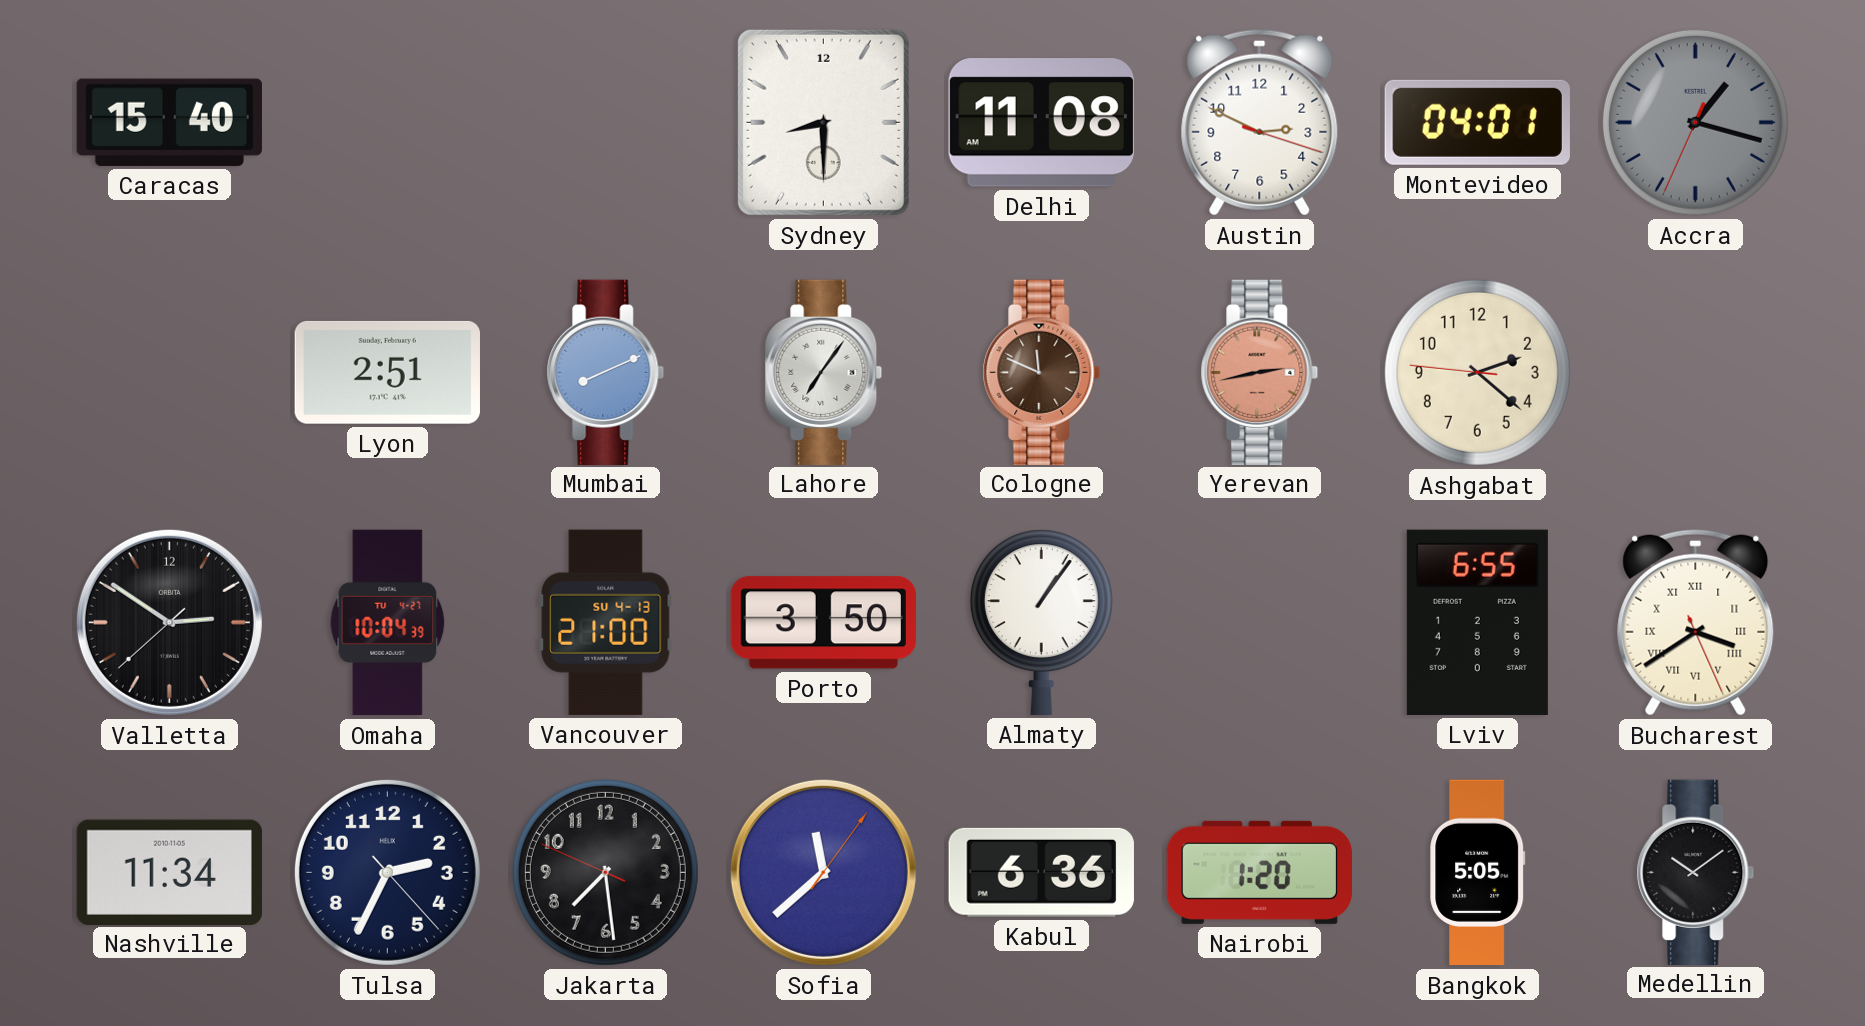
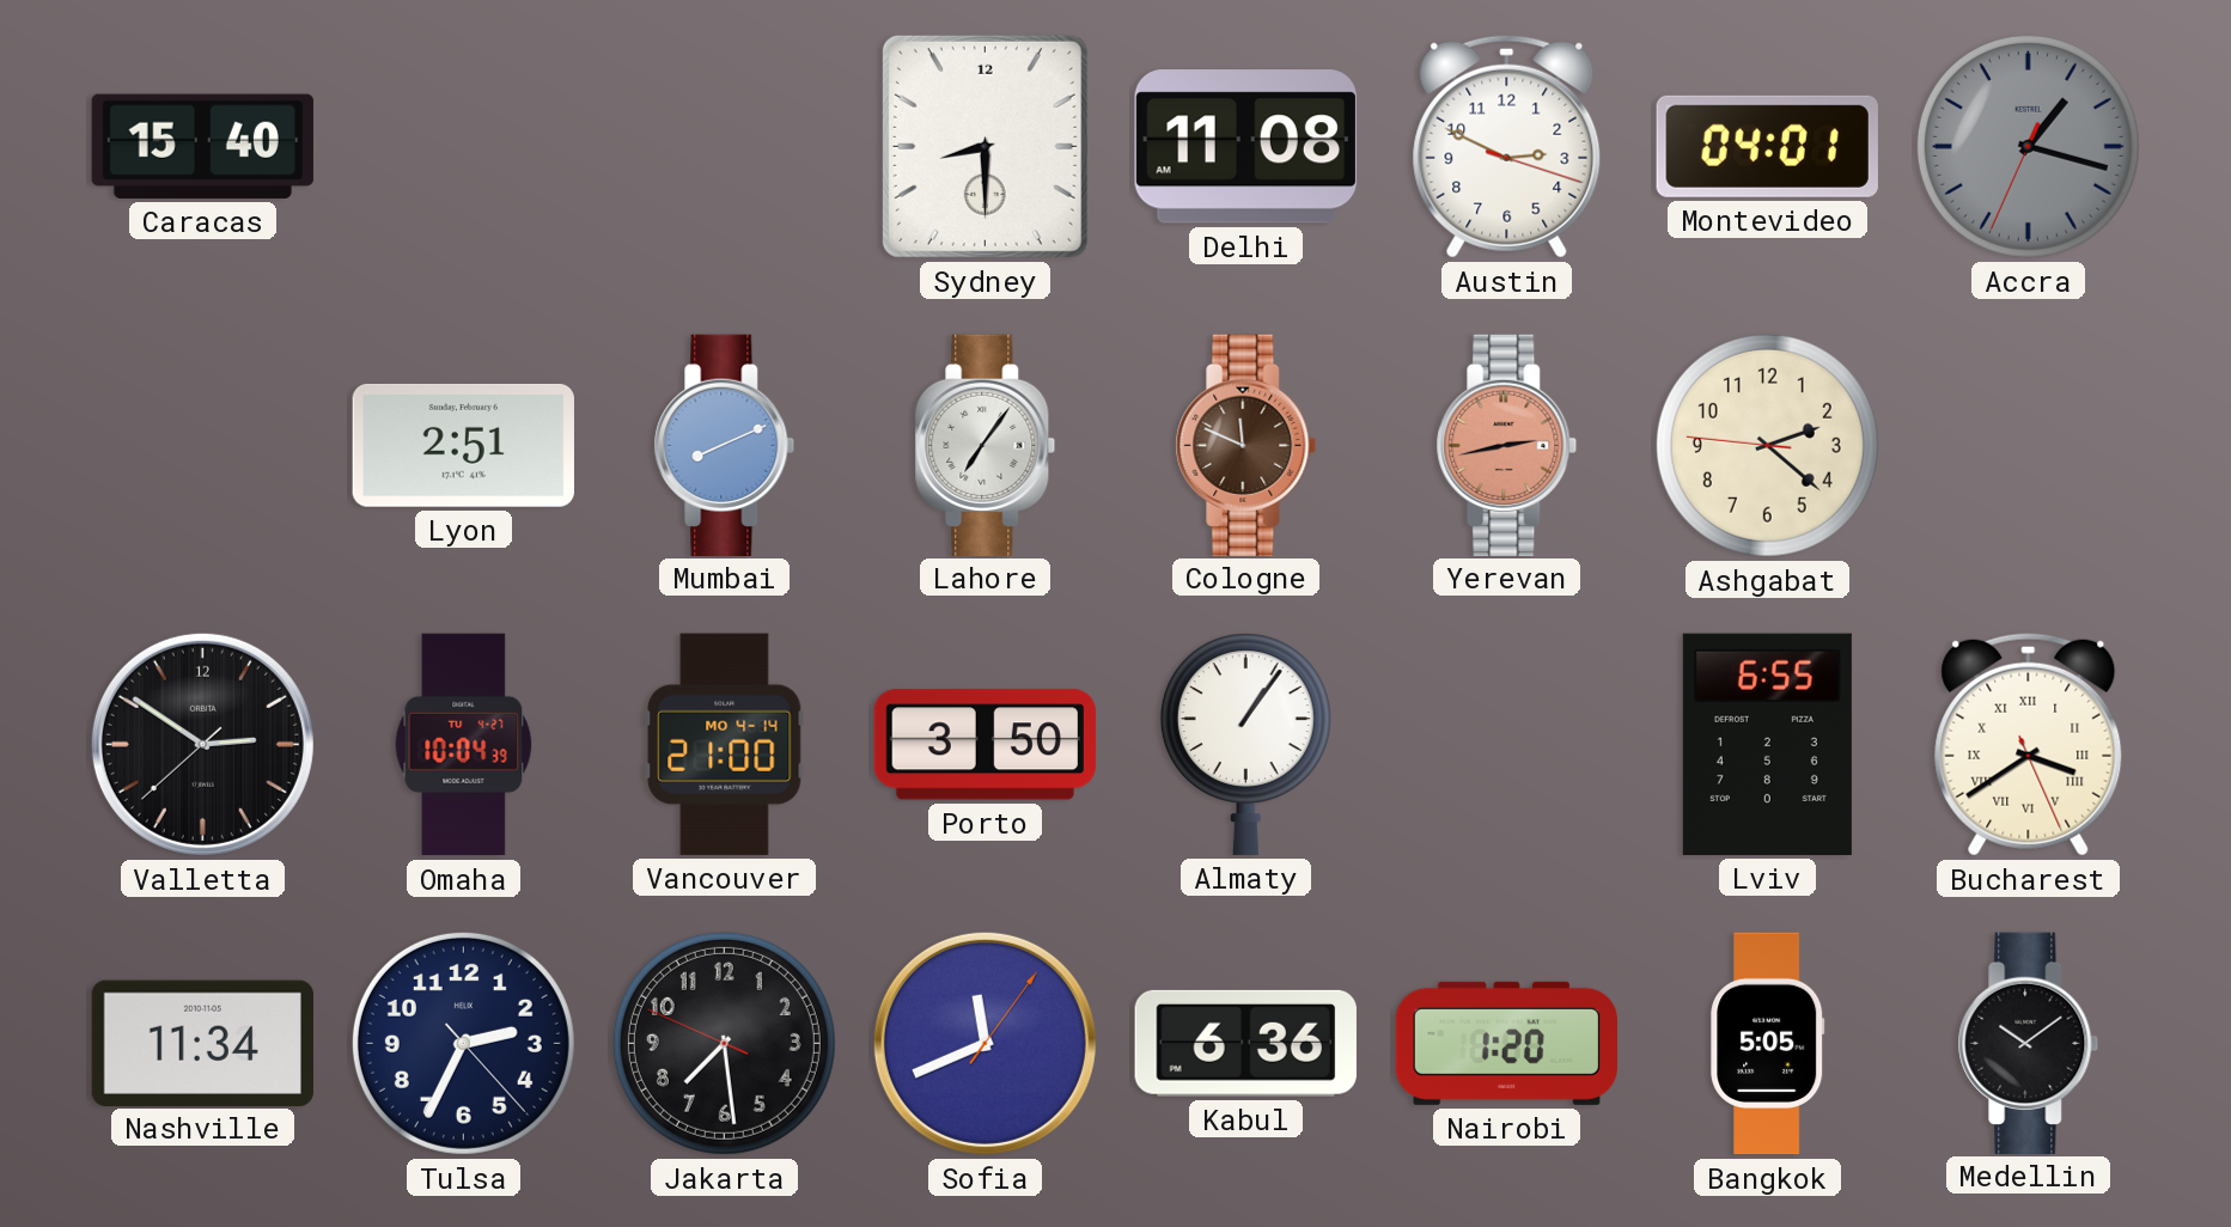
Vancouver date: SU 4-13 -> MO 4-14
Sofia: 11:38 -> 11:41
